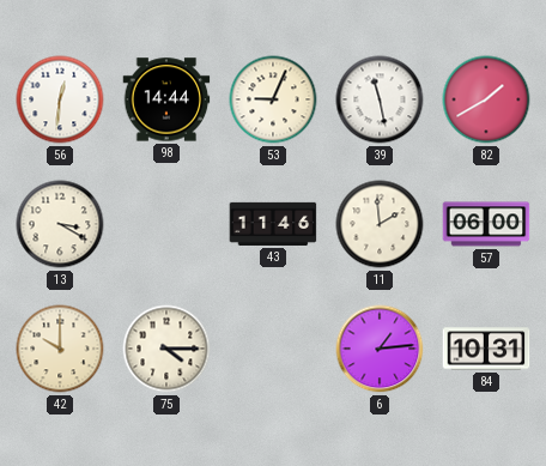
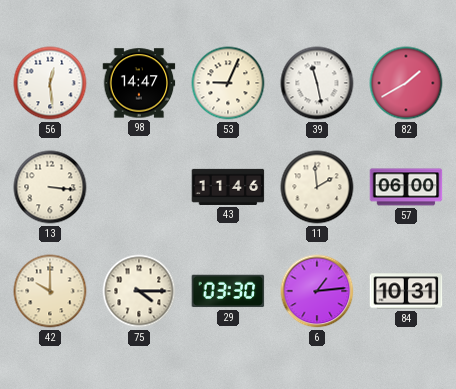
56: 12:31 -> 12:29
98: 14:44 -> 14:47
13: 3:20 -> 3:16
29: none -> 03:30
